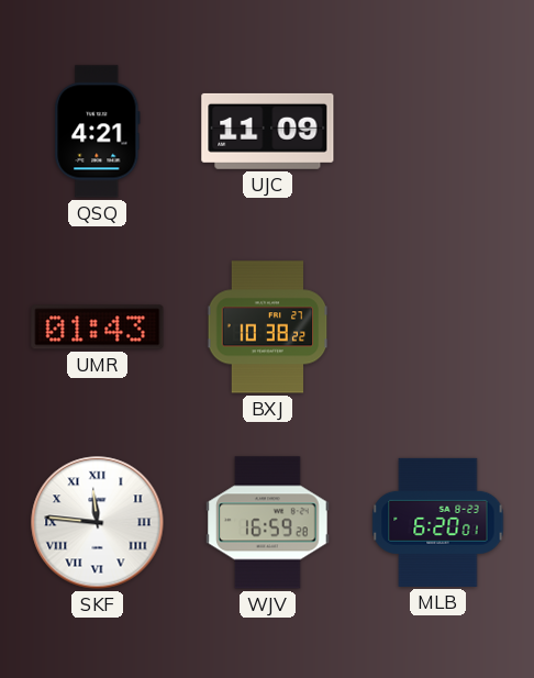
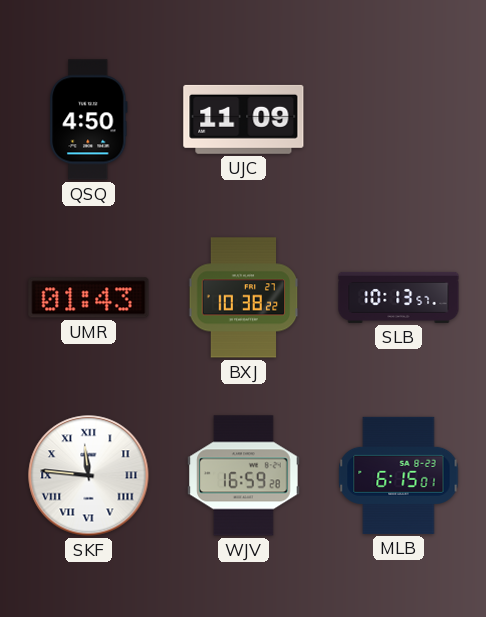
QSQ: 4:21 -> 4:50
SLB: none -> 10:13
MLB: 6:20 -> 6:15
